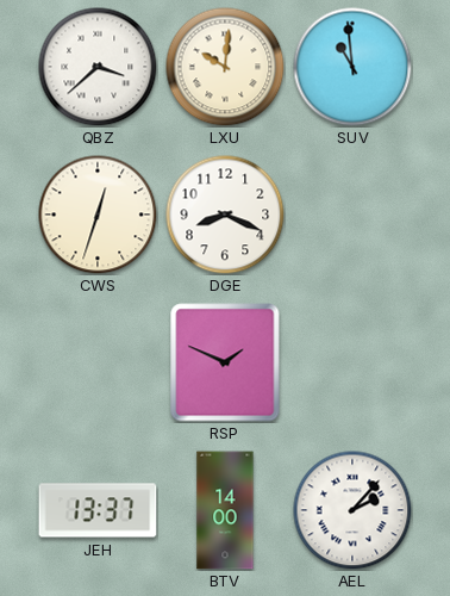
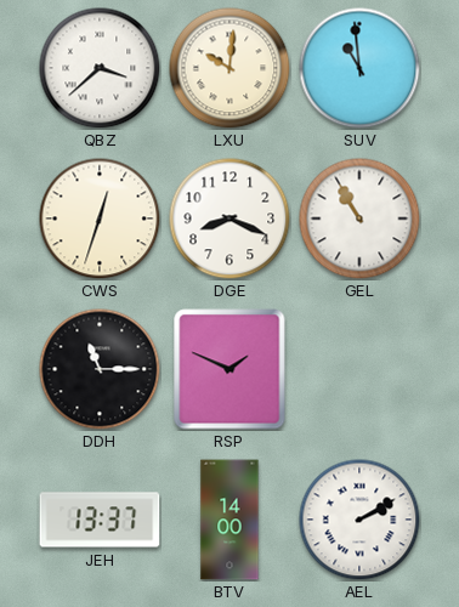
GEL: none -> 10:55
DDH: none -> 11:15
AEL: 2:07 -> 2:10
